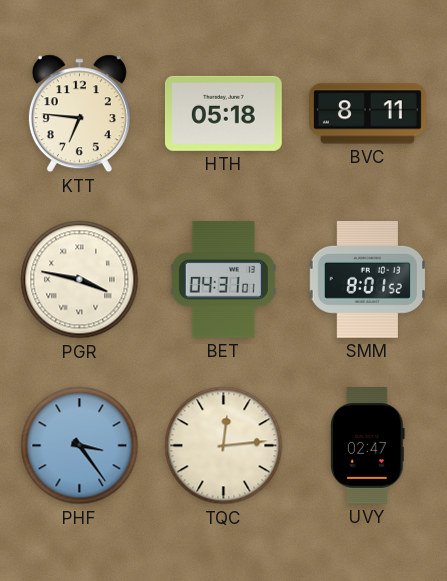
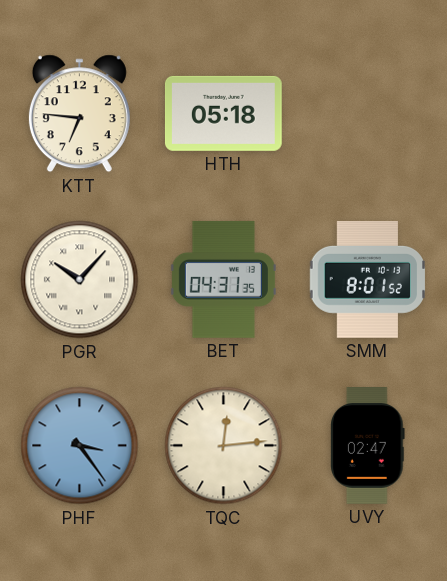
BVC: 8:11 -> none
PGR: 3:47 -> 10:07
BET: 04:31:01 -> 04:31:35
